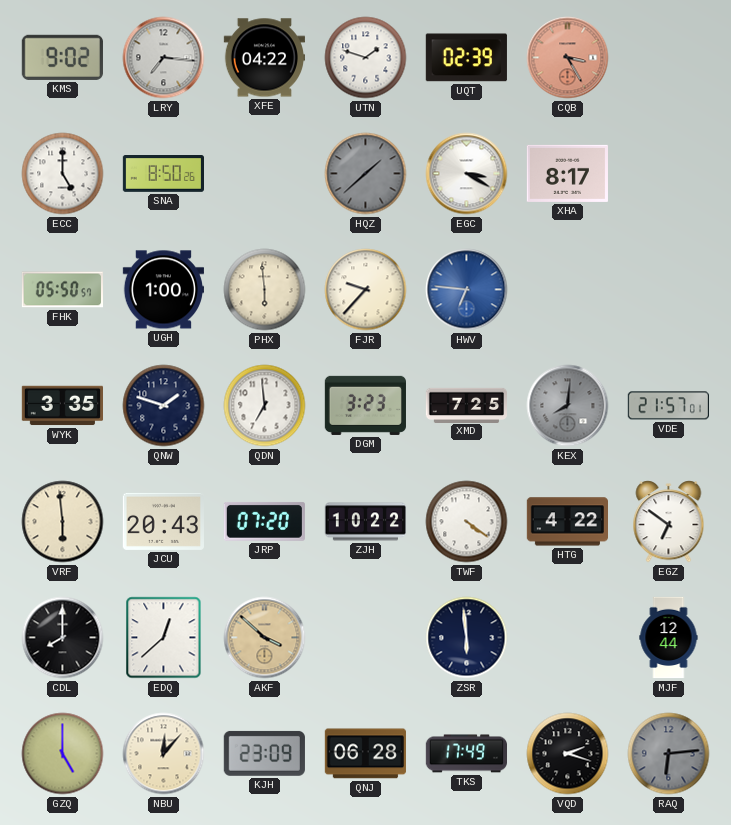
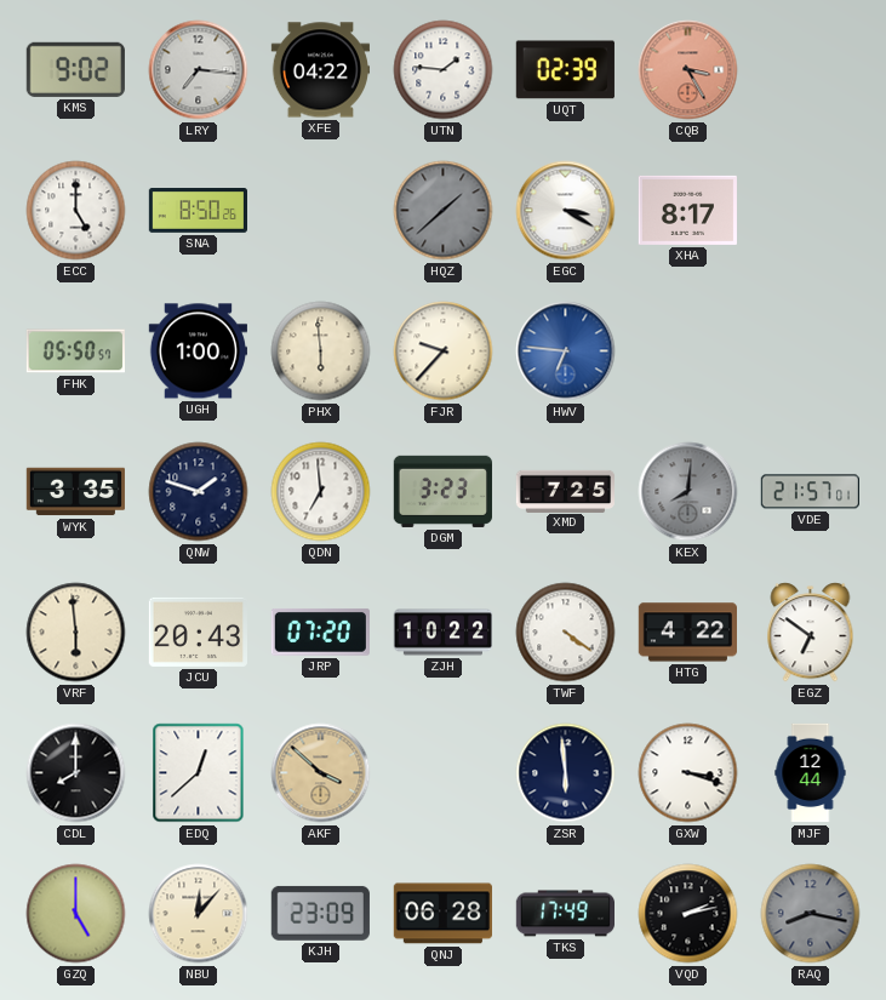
UTN: 1:48 -> 1:46
GXW: none -> 3:18
VQD: 2:18 -> 2:13
RAQ: 6:14 -> 8:17
